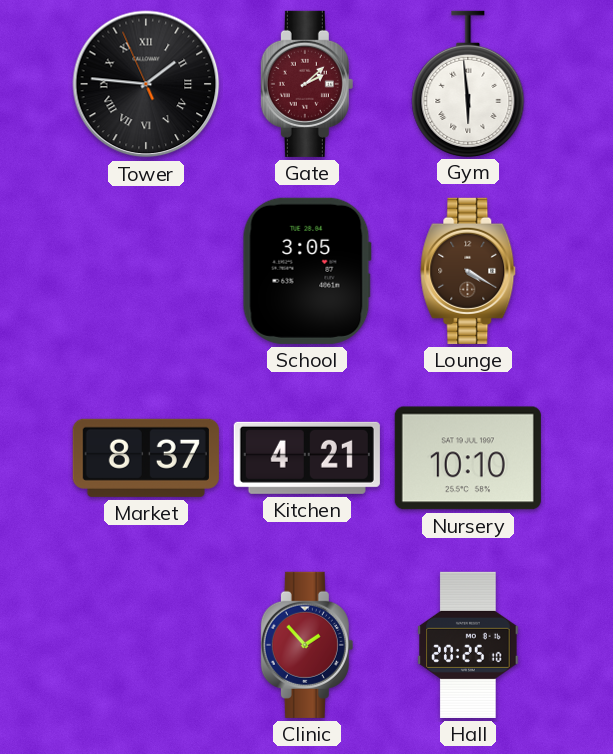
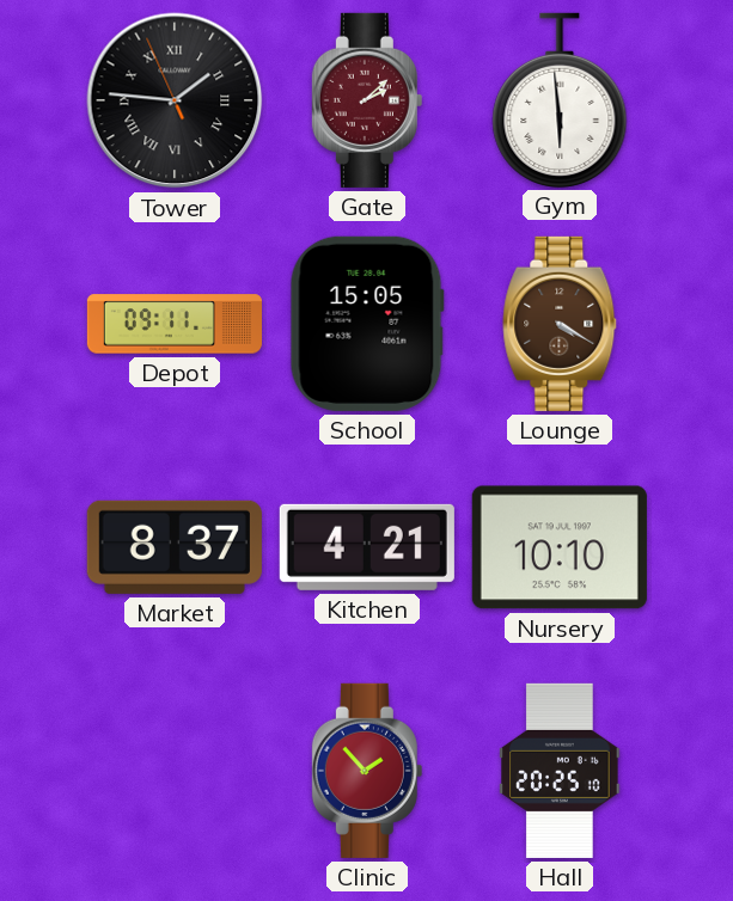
Depot: none -> 09:11
School: 3:05 -> 15:05
